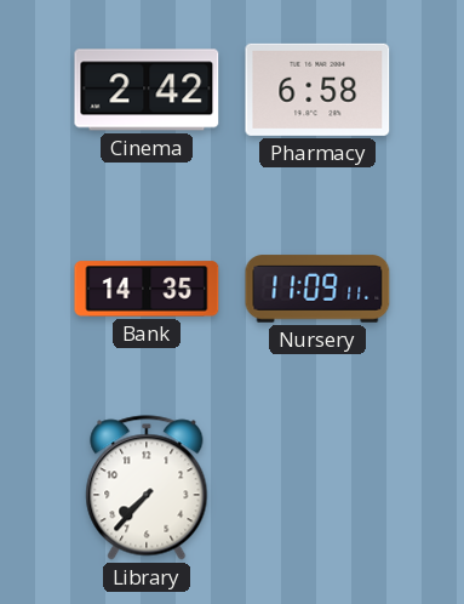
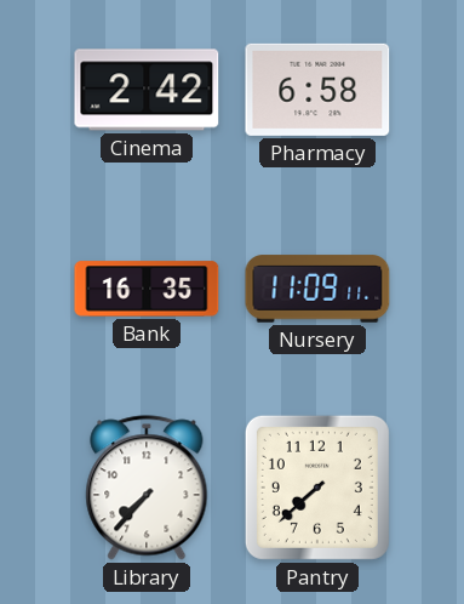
Bank: 14:35 -> 16:35
Pantry: none -> 7:38
